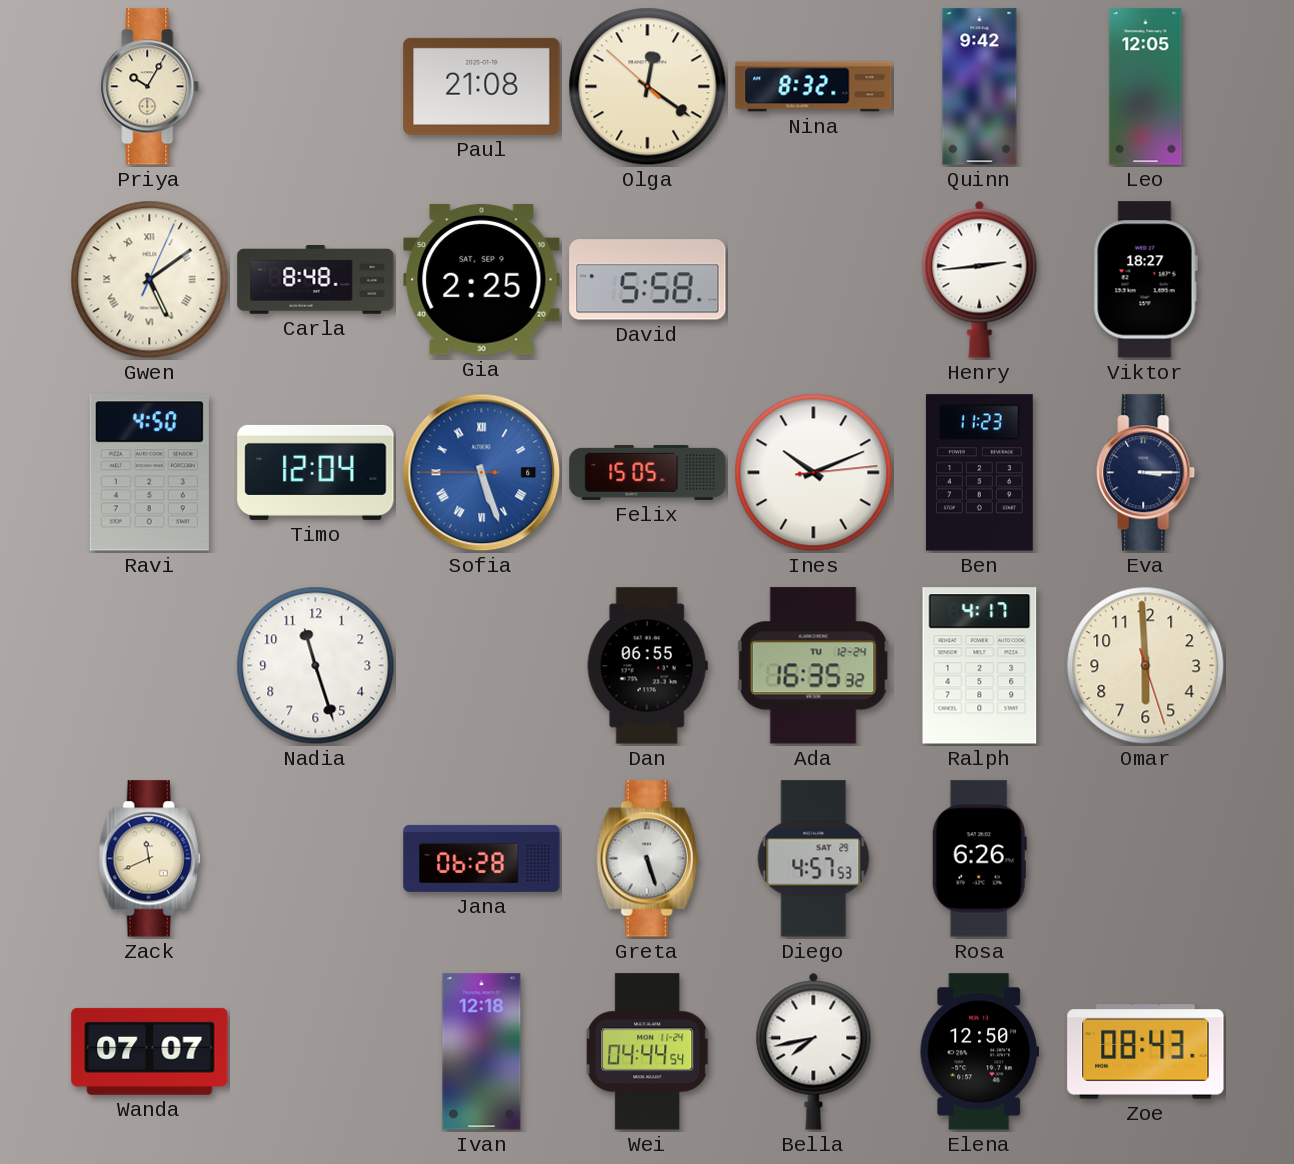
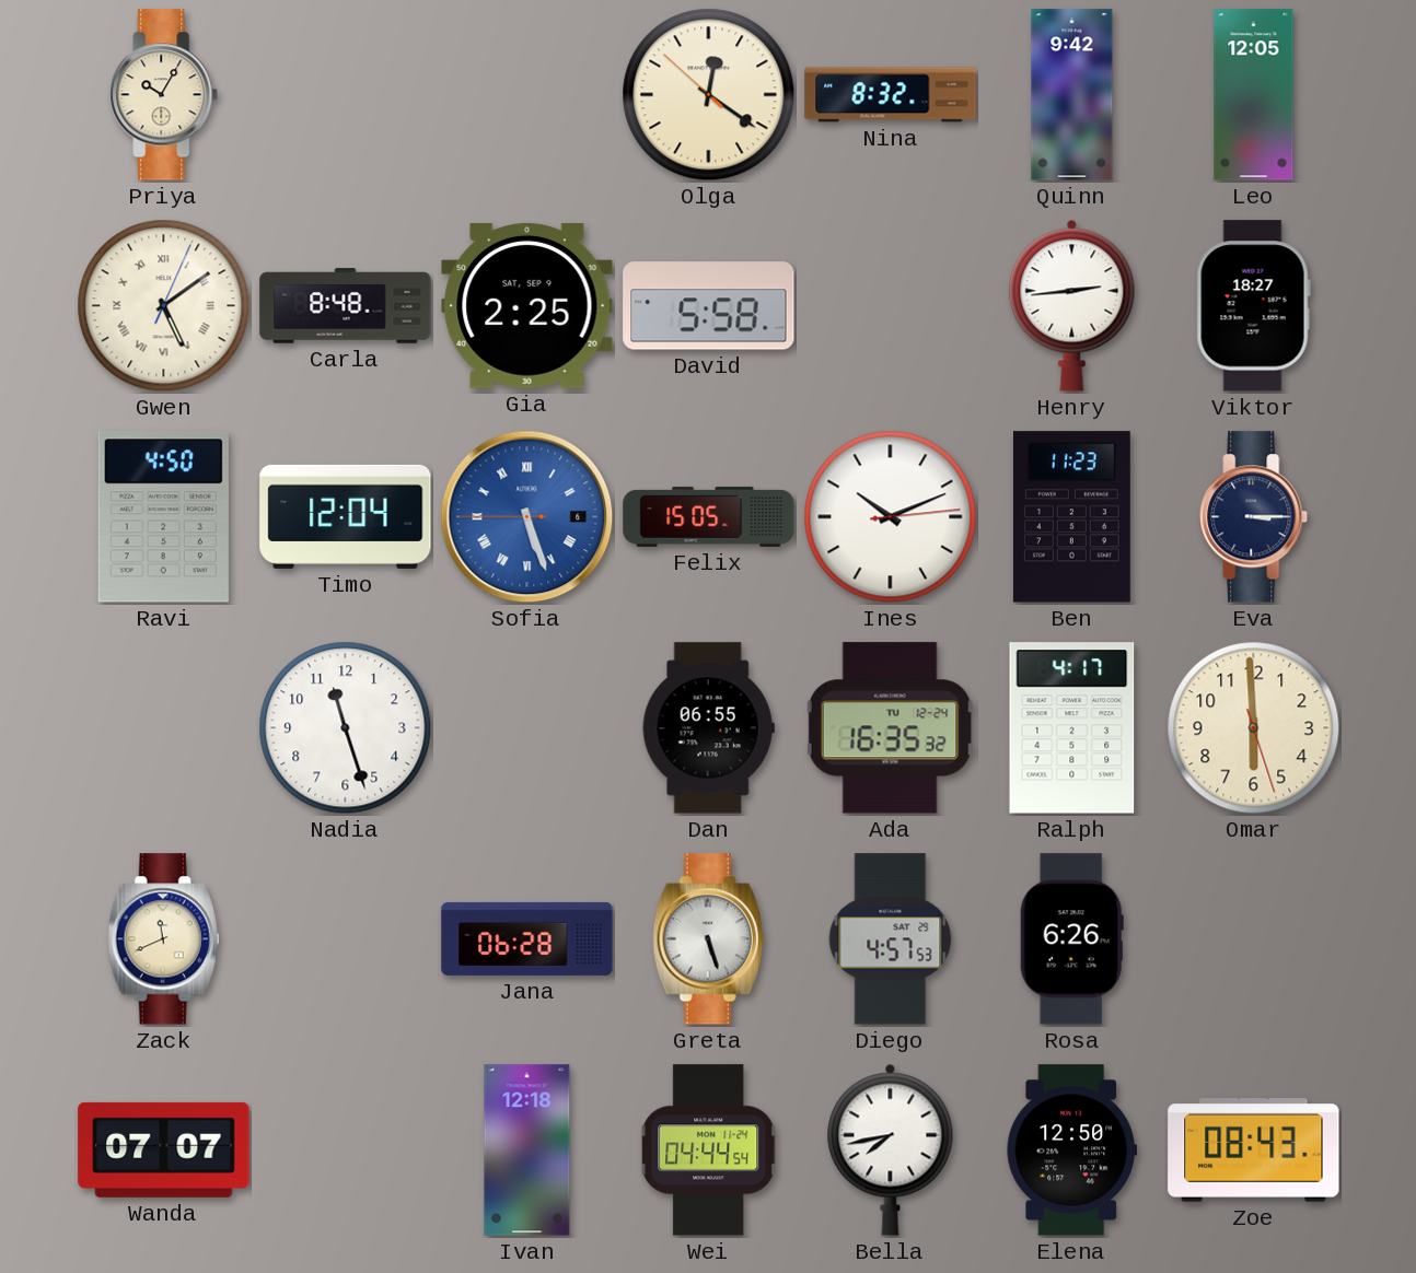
Paul: 21:08 -> none
